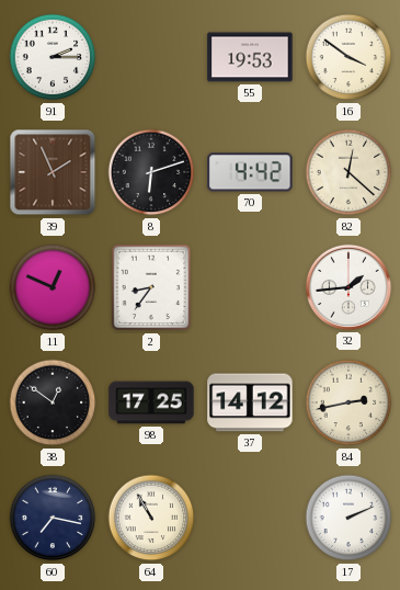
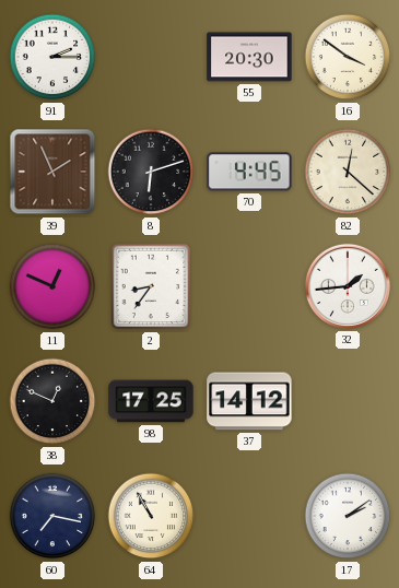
55: 19:53 -> 20:30
70: 4:42 -> 4:45
38: 12:51 -> 12:49
84: 2:43 -> none
17: 2:11 -> 2:09
